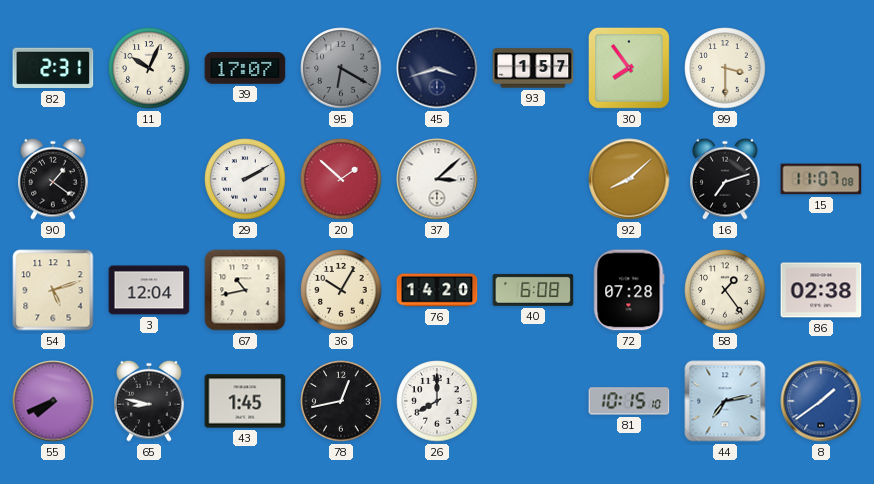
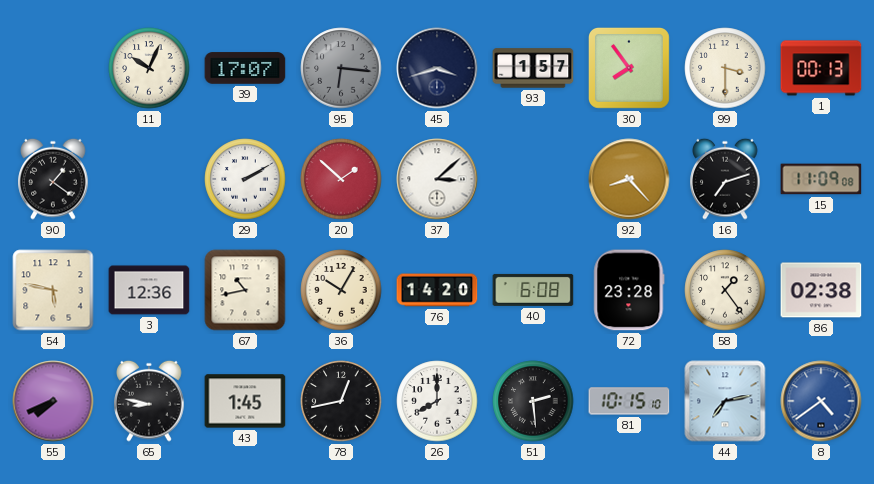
82: 2:31 -> none
95: 6:20 -> 6:16
1: none -> 00:13
92: 8:08 -> 8:23
15: 11:07 -> 11:09
54: 5:12 -> 5:47
3: 12:04 -> 12:36
72: 07:28 -> 23:28
51: none -> 2:29
8: 1:39 -> 4:39
